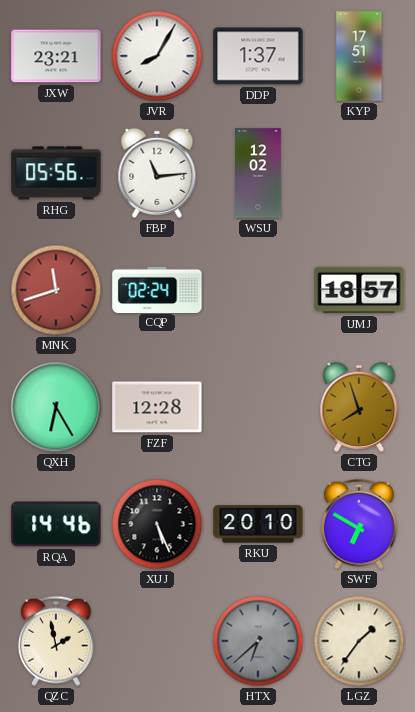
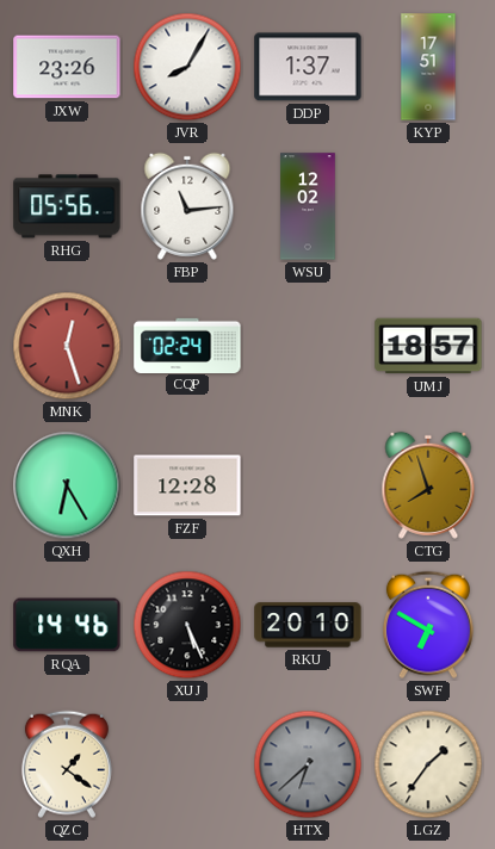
JXW: 23:21 -> 23:26
MNK: 11:42 -> 12:27
QZC: 1:58 -> 1:21
